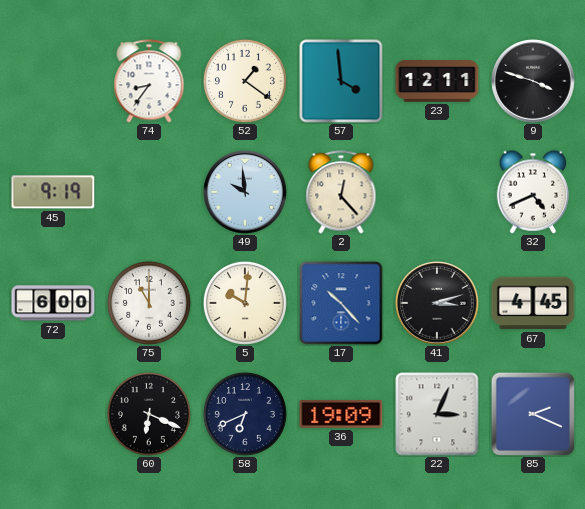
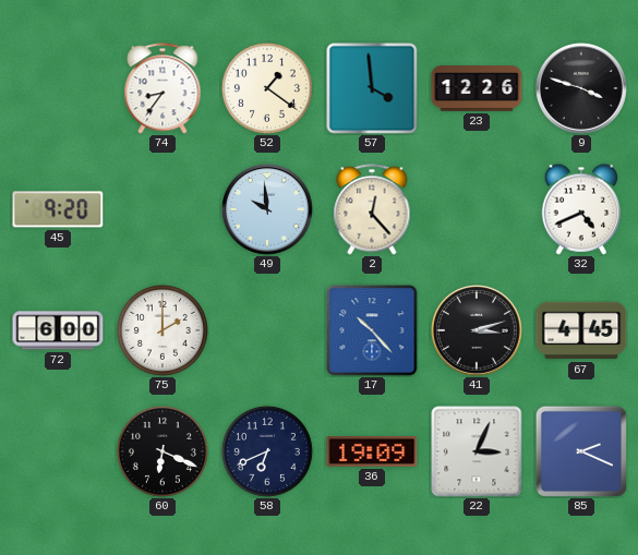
23: 12:11 -> 12:26
45: 9:19 -> 9:20
75: 11:00 -> 2:00
5: 10:01 -> none
